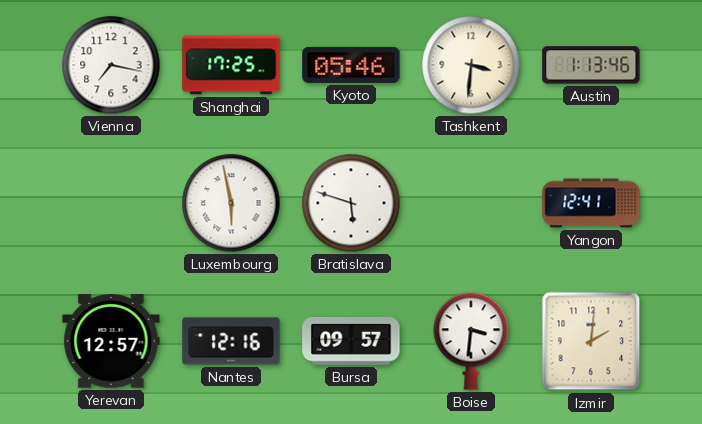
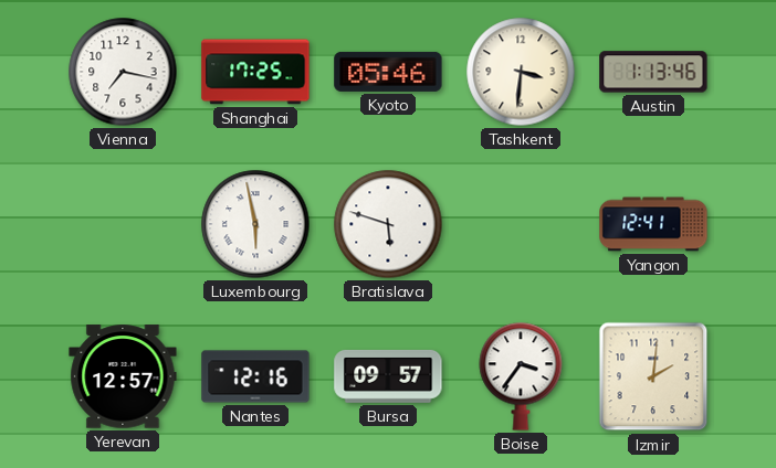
Boise: 3:31 -> 3:36
